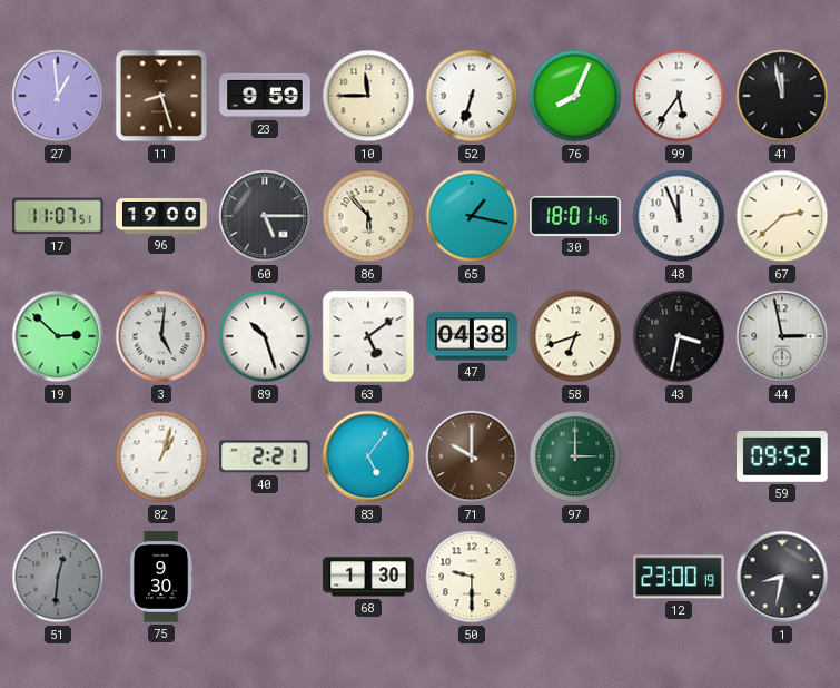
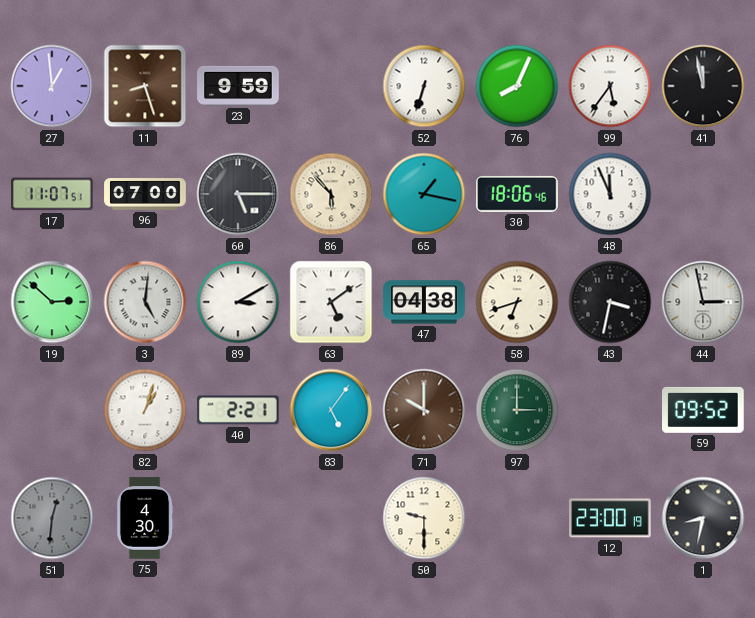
10: 11:45 -> none
96: 19:00 -> 07:00
30: 18:01 -> 18:06
67: 2:38 -> none
89: 10:27 -> 3:10
75: 9:30 -> 4:30
68: 1:30 -> none
